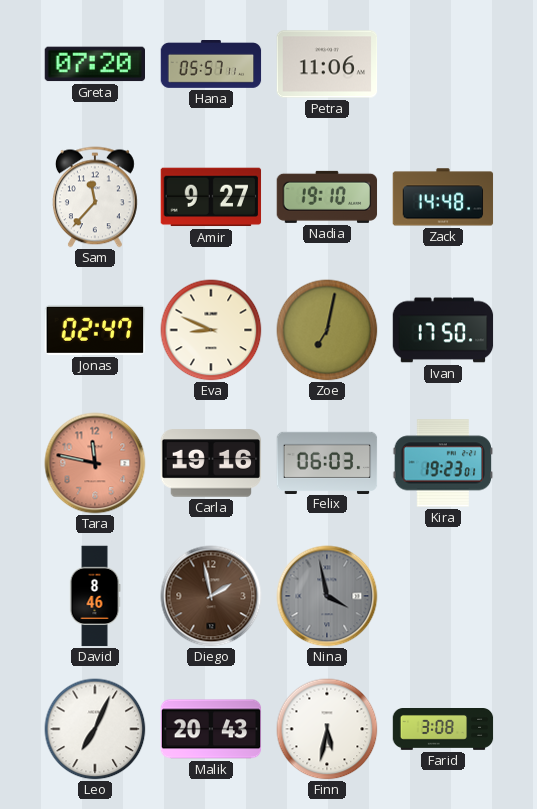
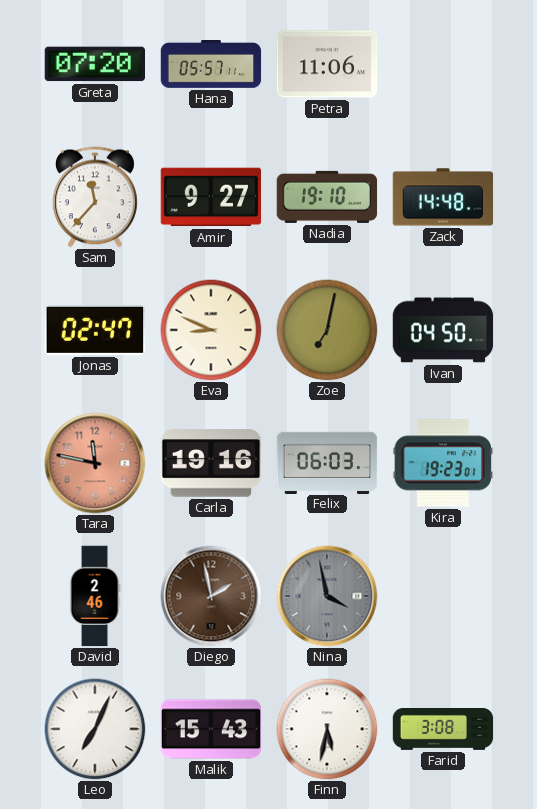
Ivan: 17:50 -> 04:50
David: 8:46 -> 2:46
Malik: 20:43 -> 15:43
